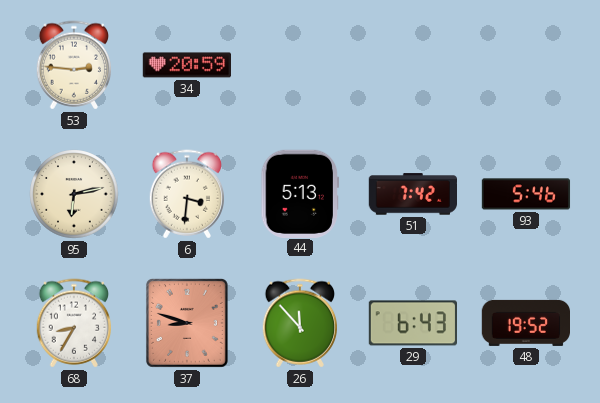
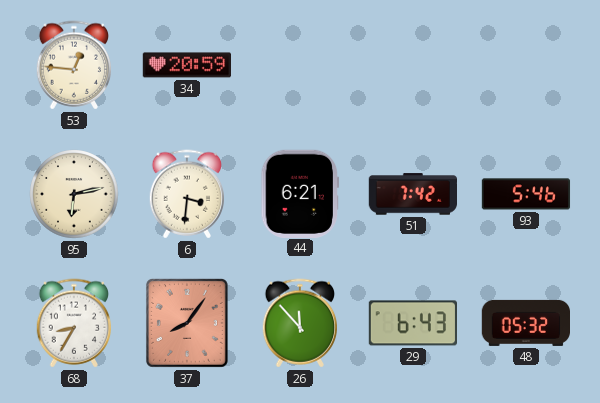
53: 2:46 -> 12:46
44: 5:13 -> 6:21
37: 8:48 -> 8:06
48: 19:52 -> 05:32
